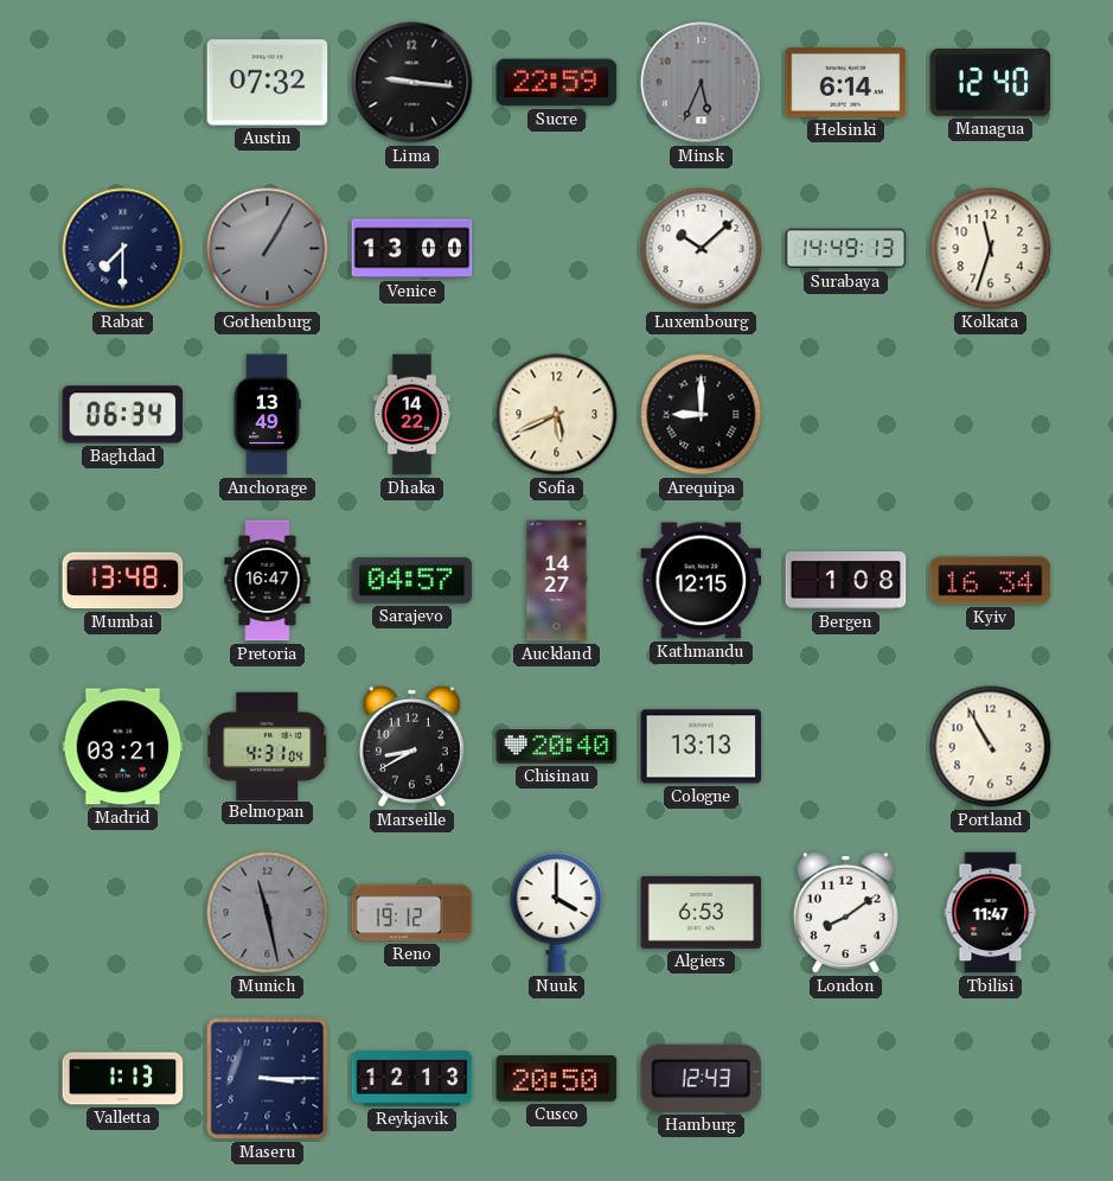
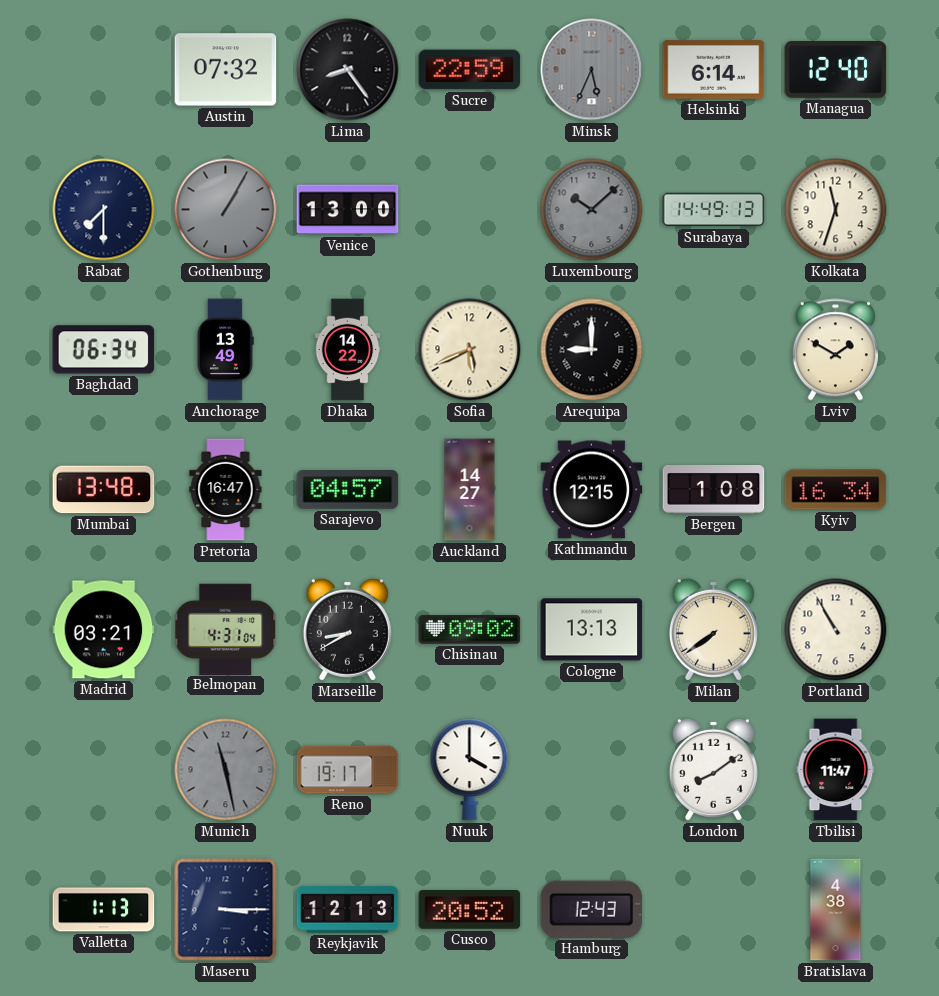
Lima: 9:16 -> 8:24
Luxembourg dial: white -> grey
Lviv: none -> 1:50
Chisinau: 20:40 -> 09:02
Milan: none -> 7:39
Reno: 19:12 -> 19:17
Algiers: 6:53 -> none
Cusco: 20:50 -> 20:52
Bratislava: none -> 4:38
